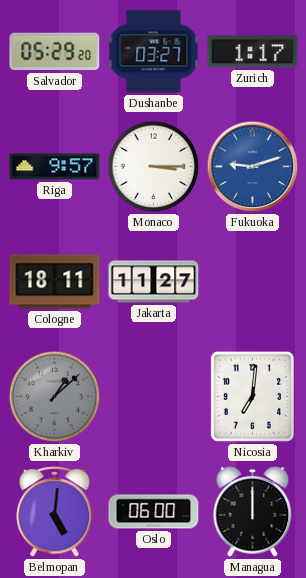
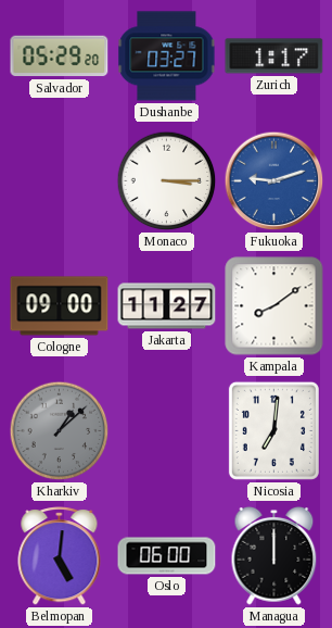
Riga: 9:57 -> none
Cologne: 18:11 -> 09:00
Kampala: none -> 8:09
